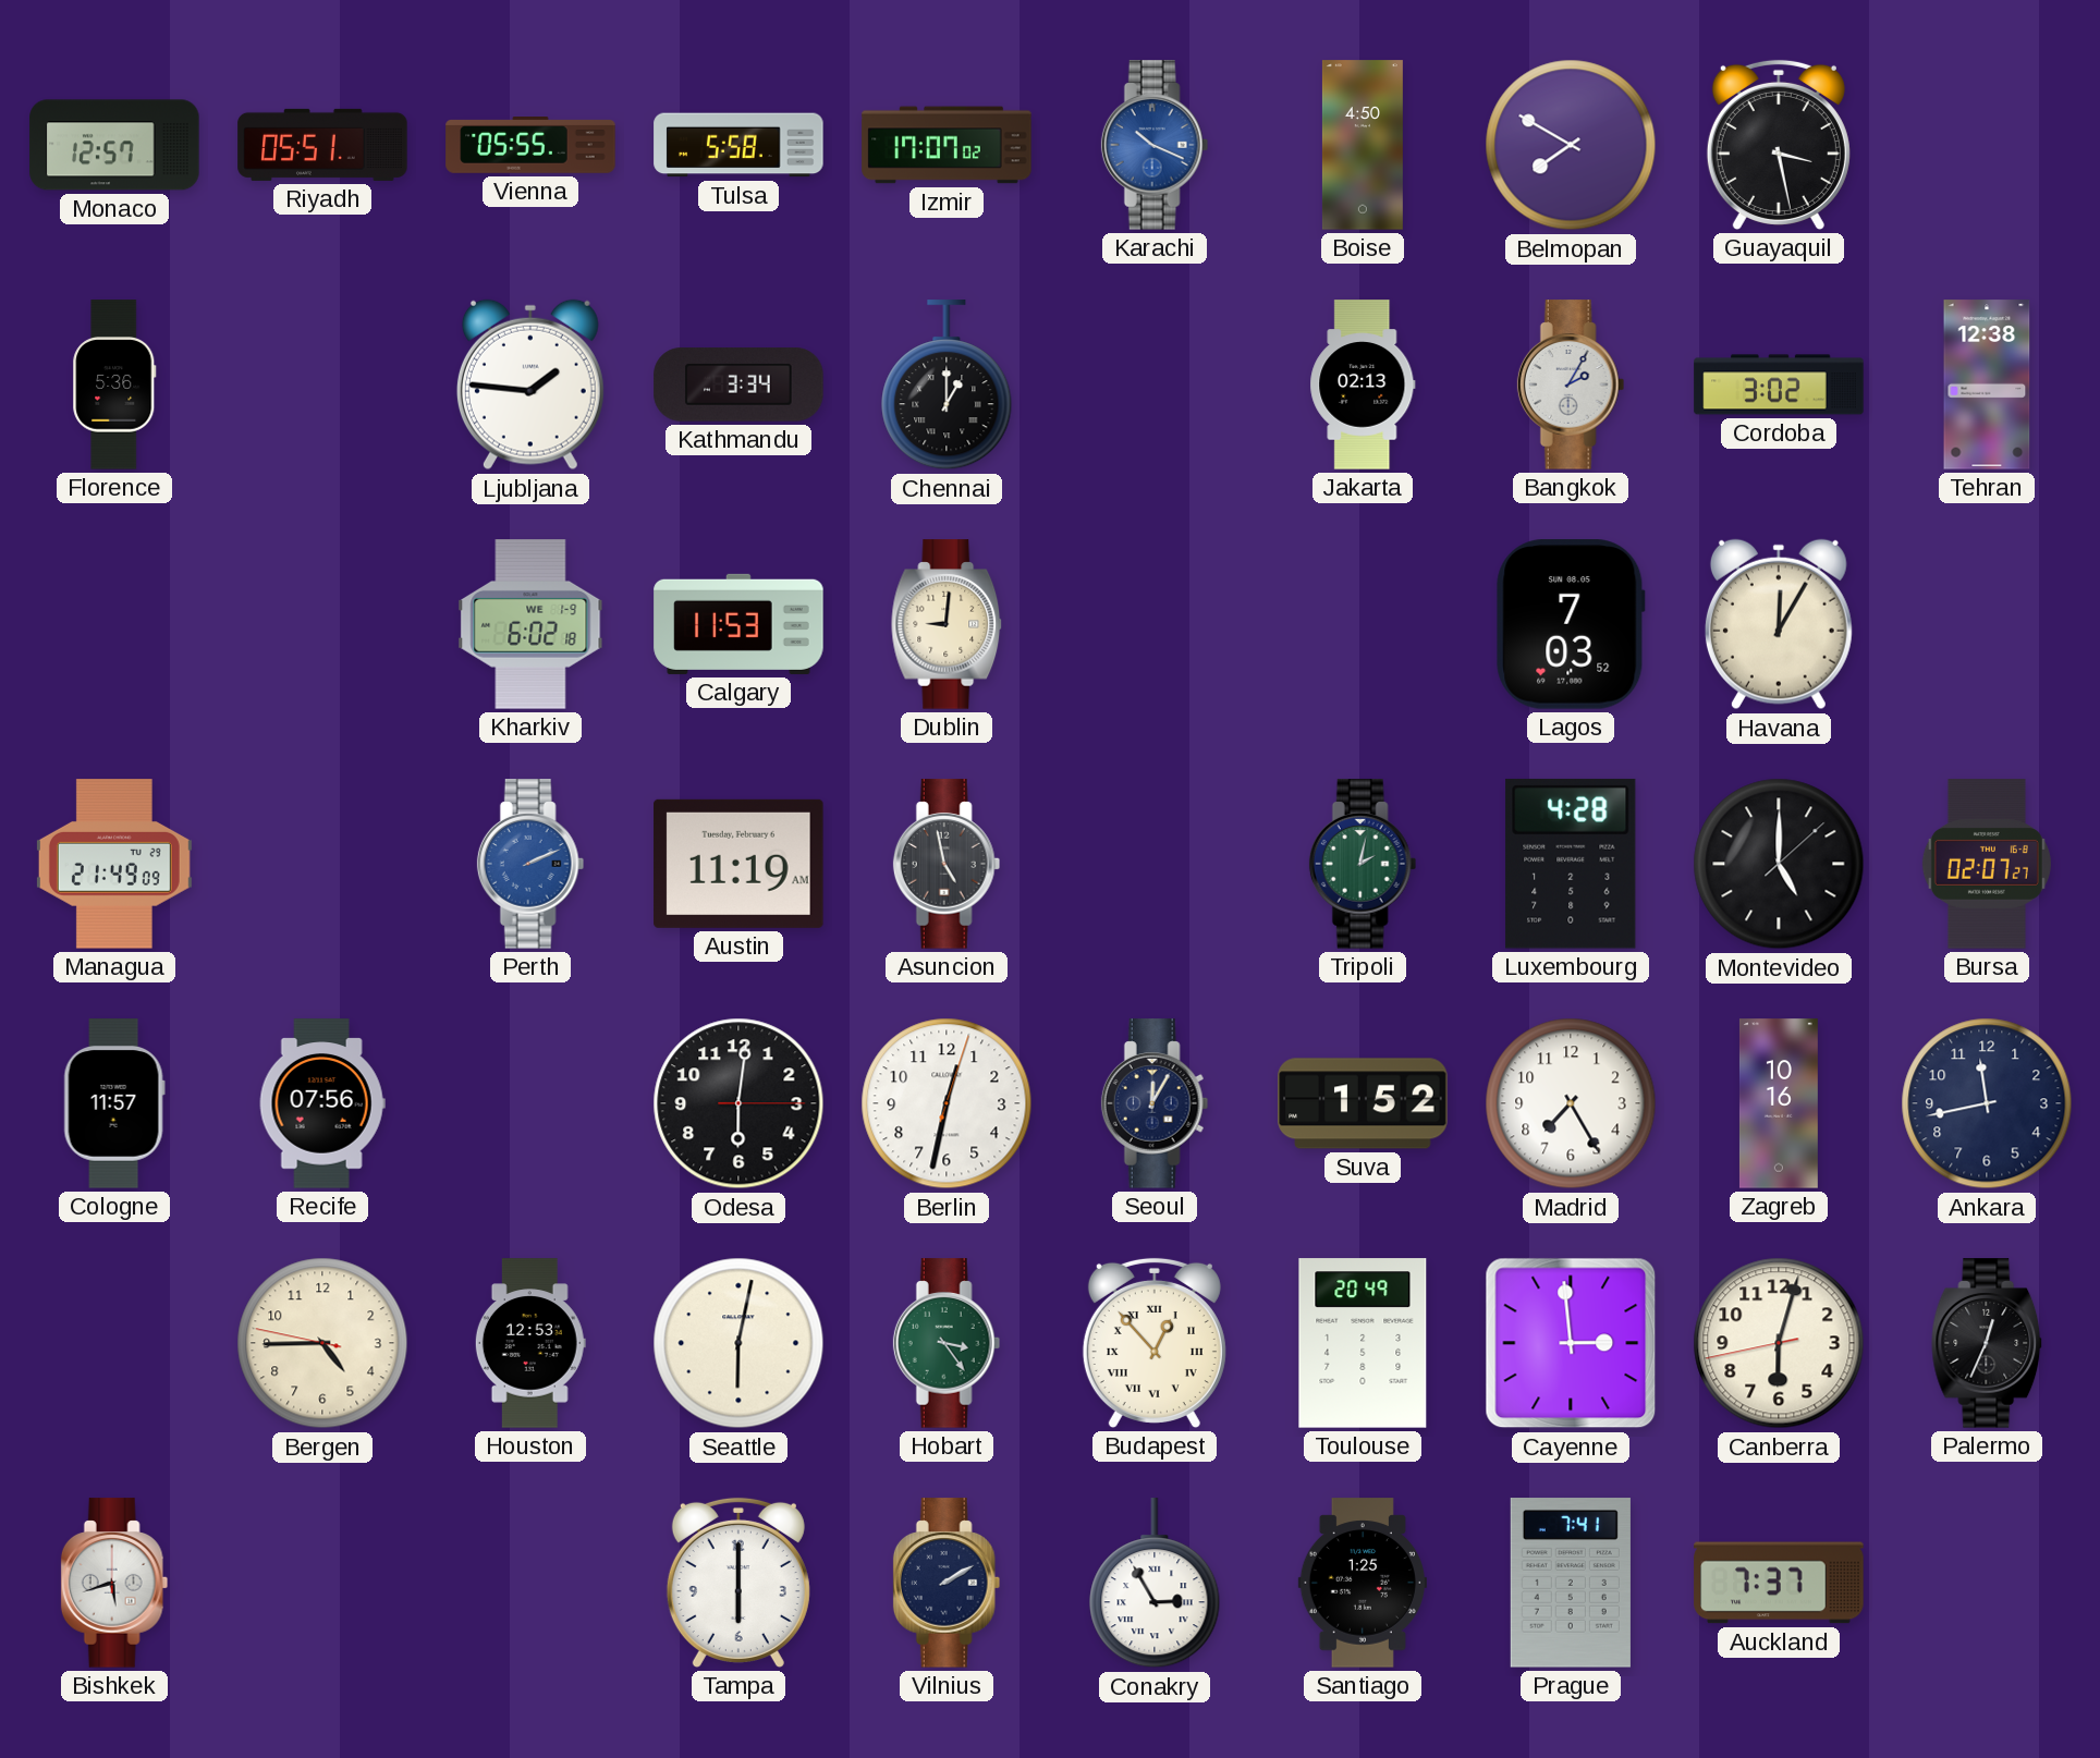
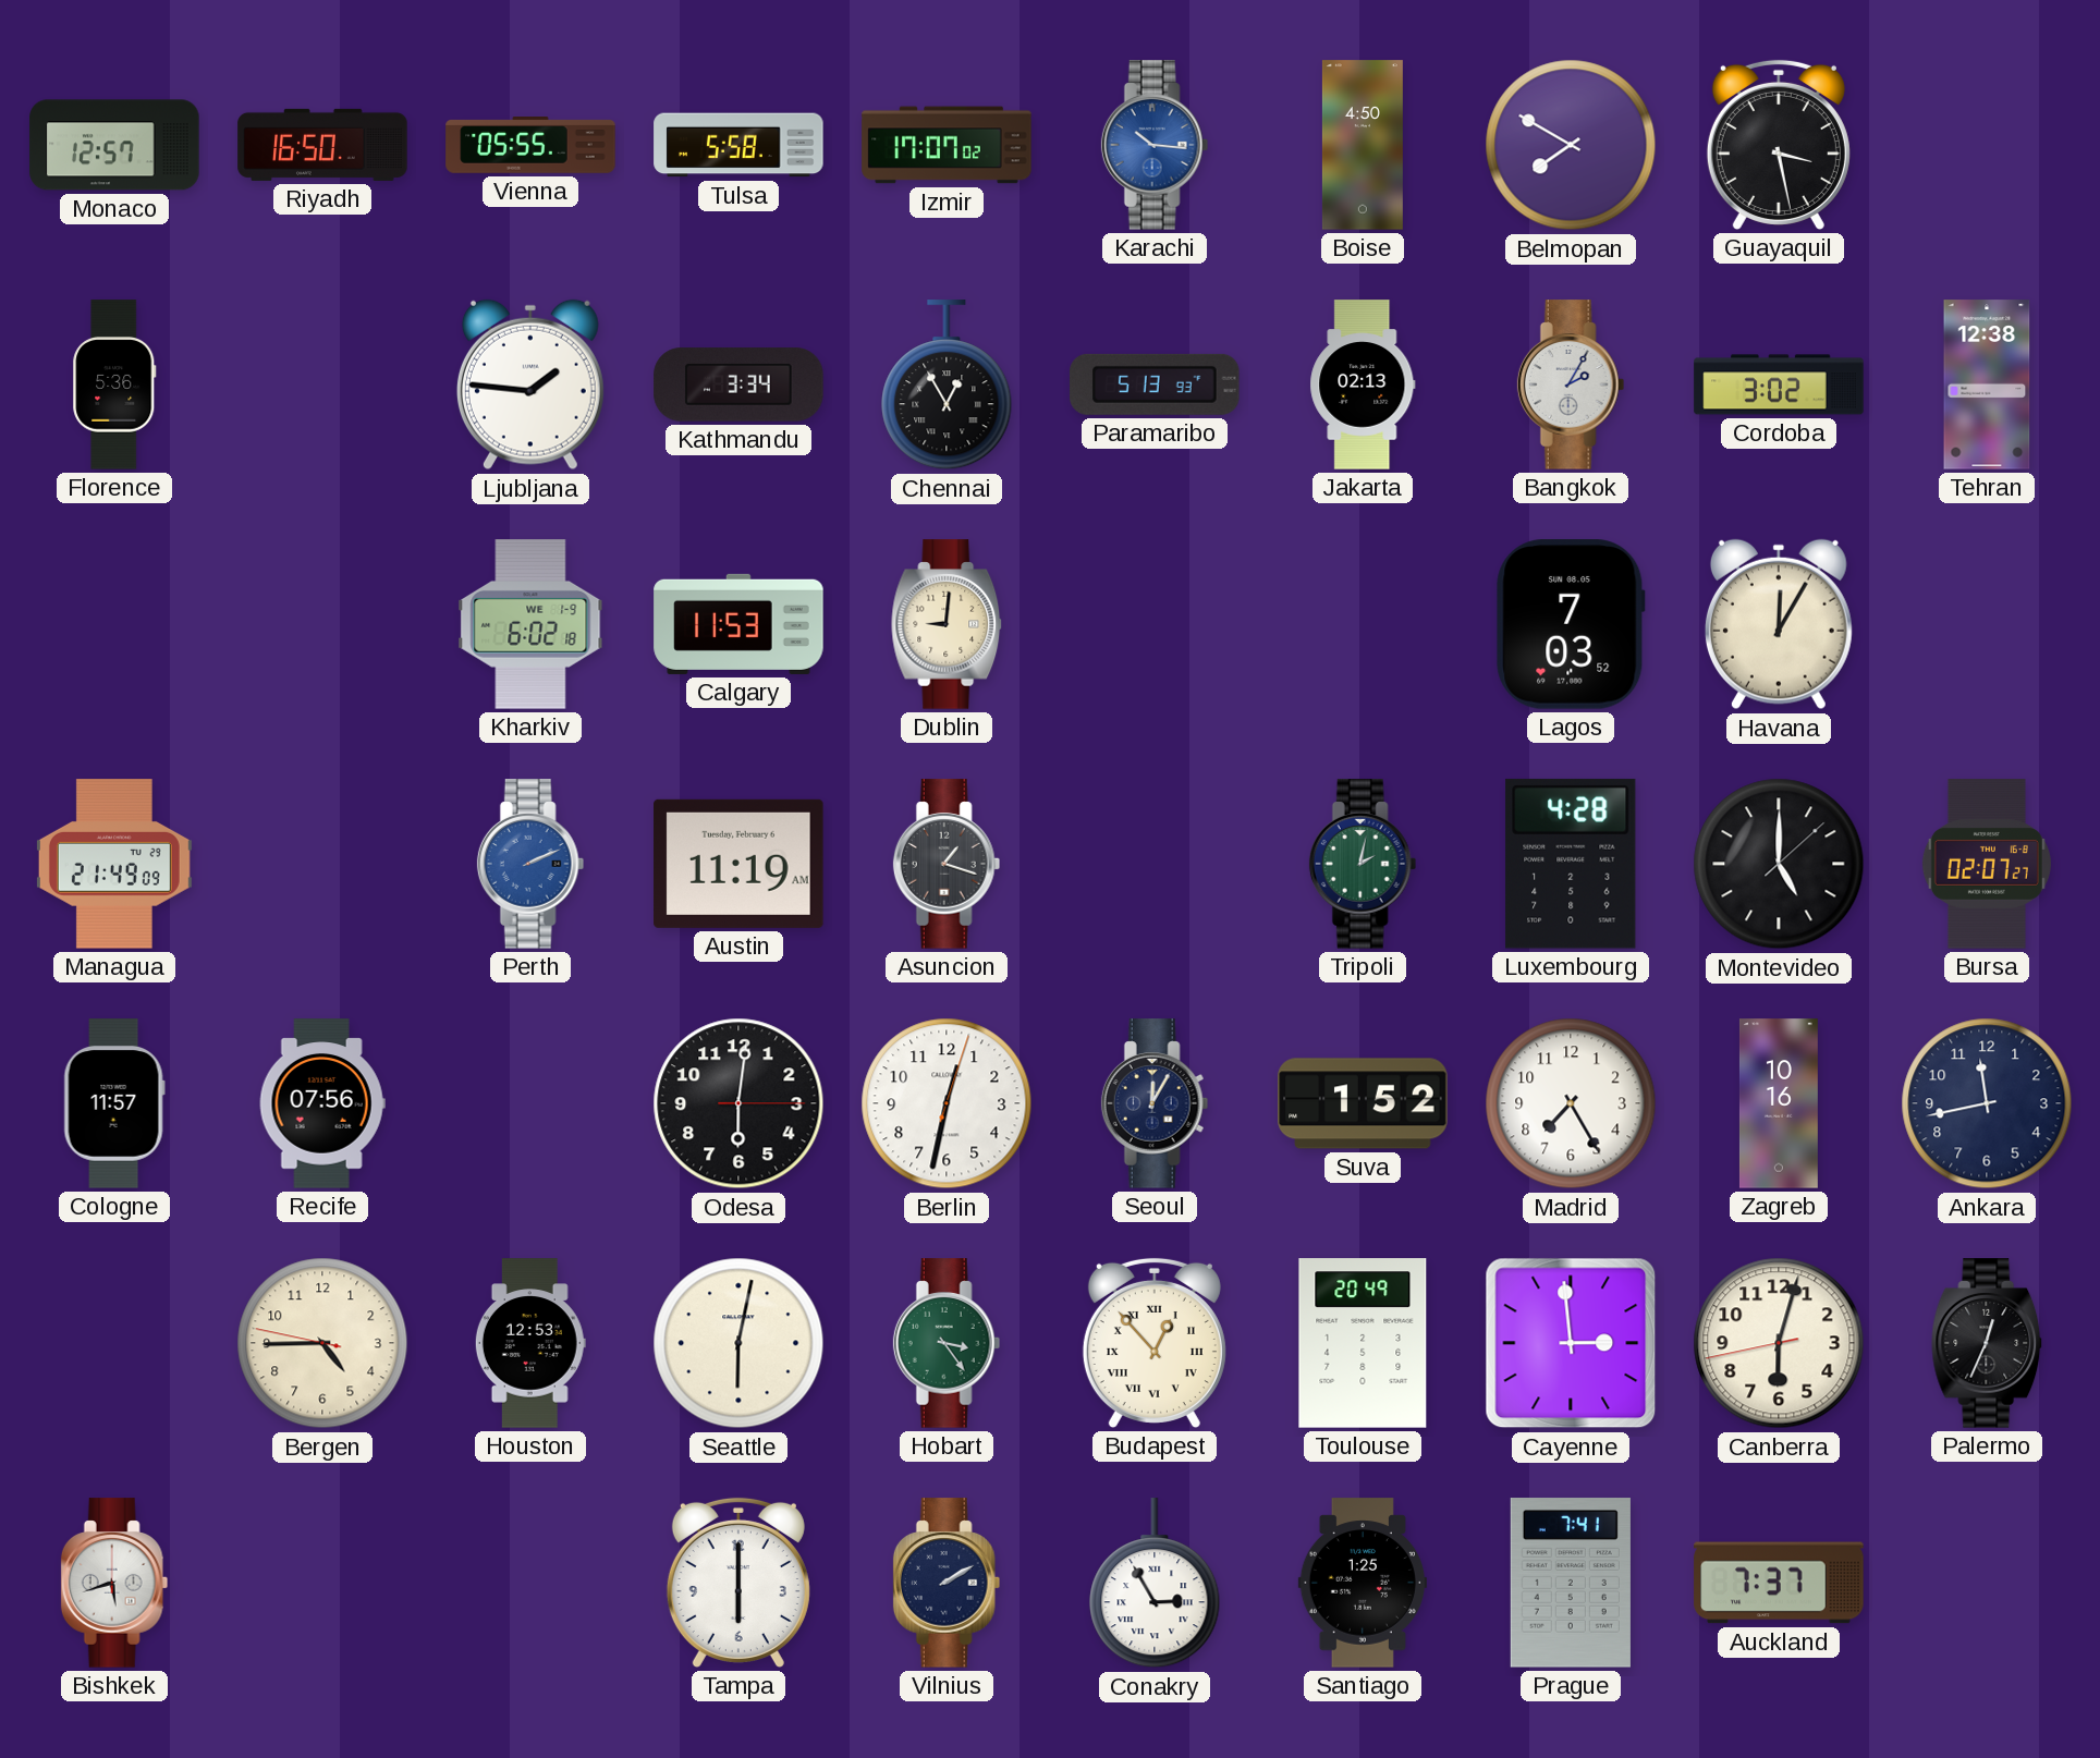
Riyadh: 05:51 -> 16:50
Karachi: 10:19 -> 10:16
Chennai: 1:00 -> 12:55
Paramaribo: none -> 5:13
Asuncion: 4:58 -> 1:18
